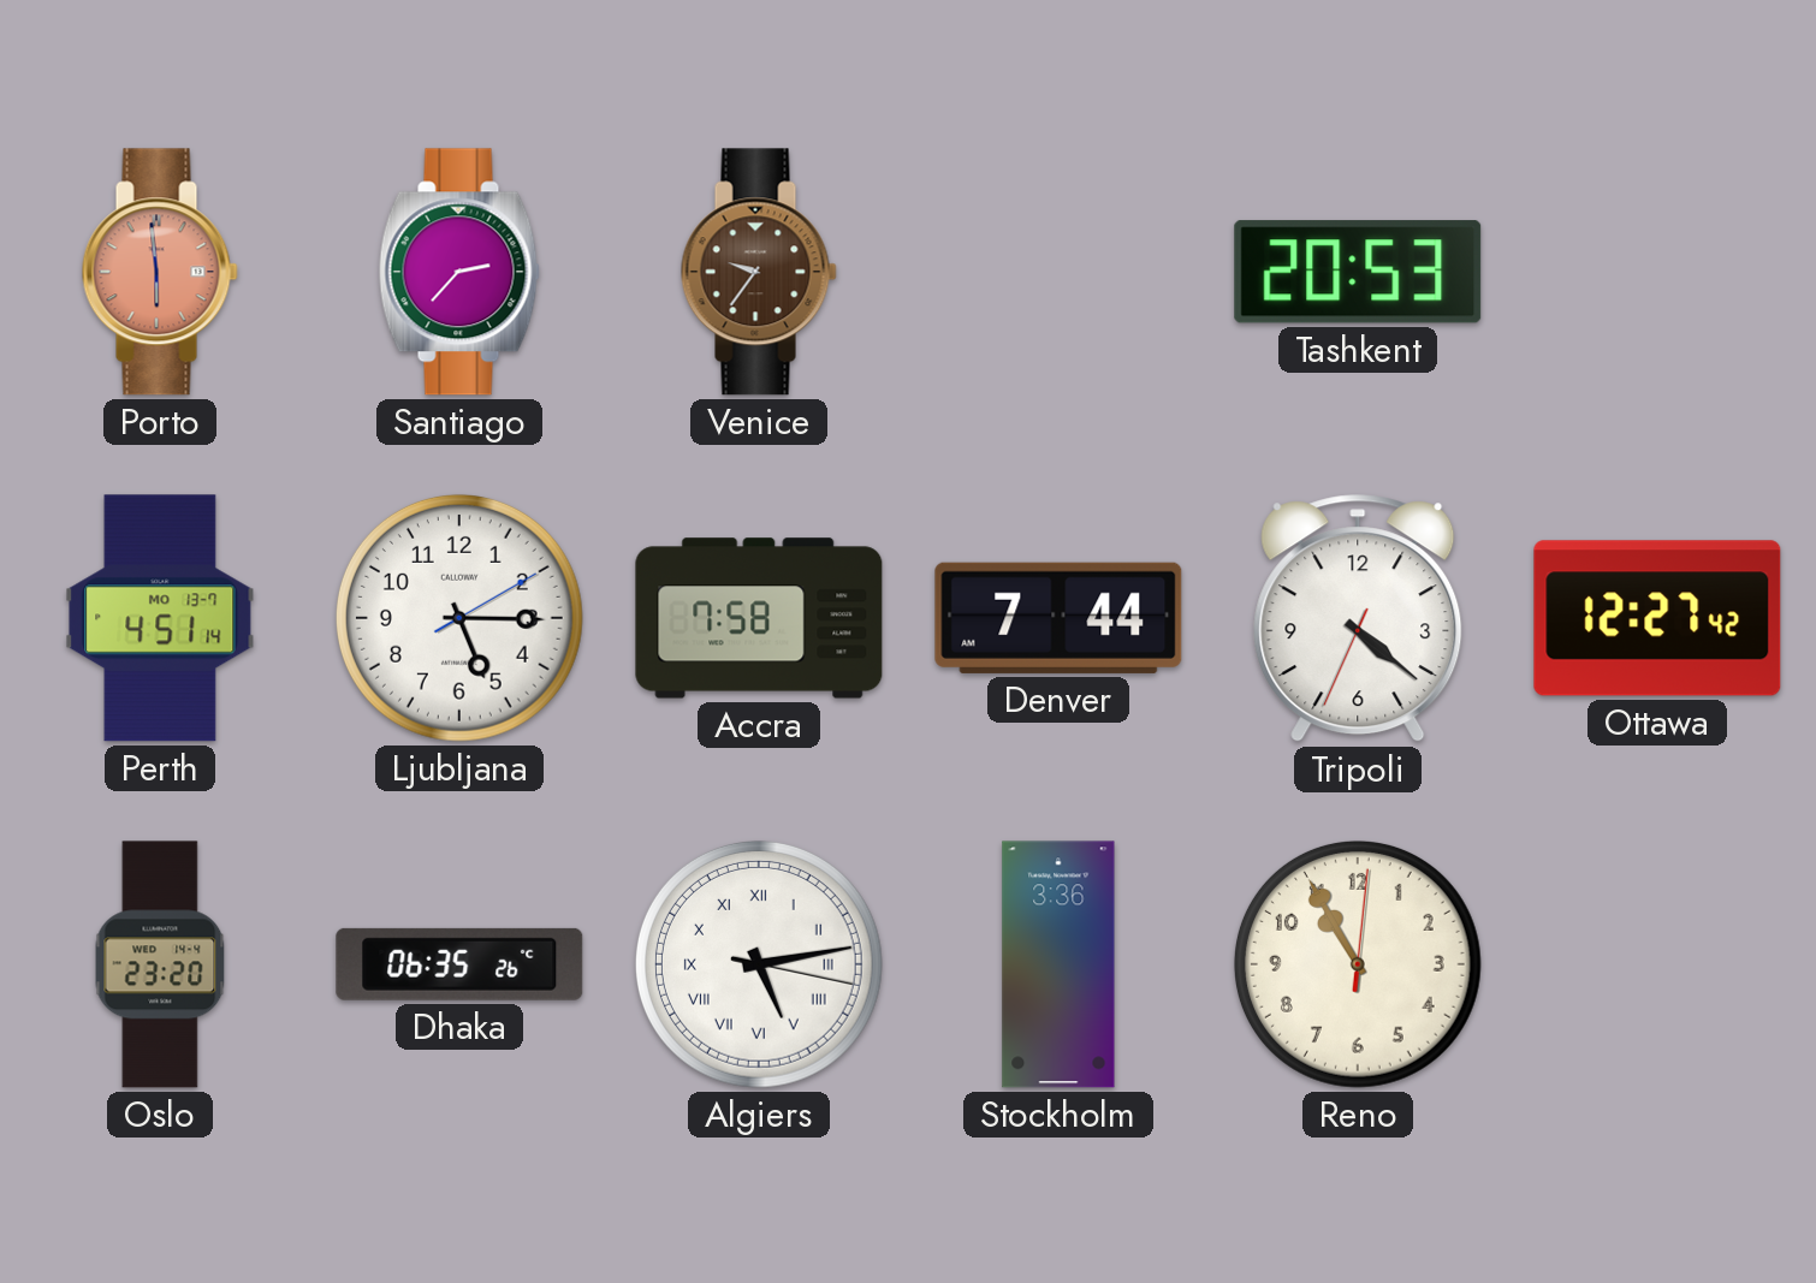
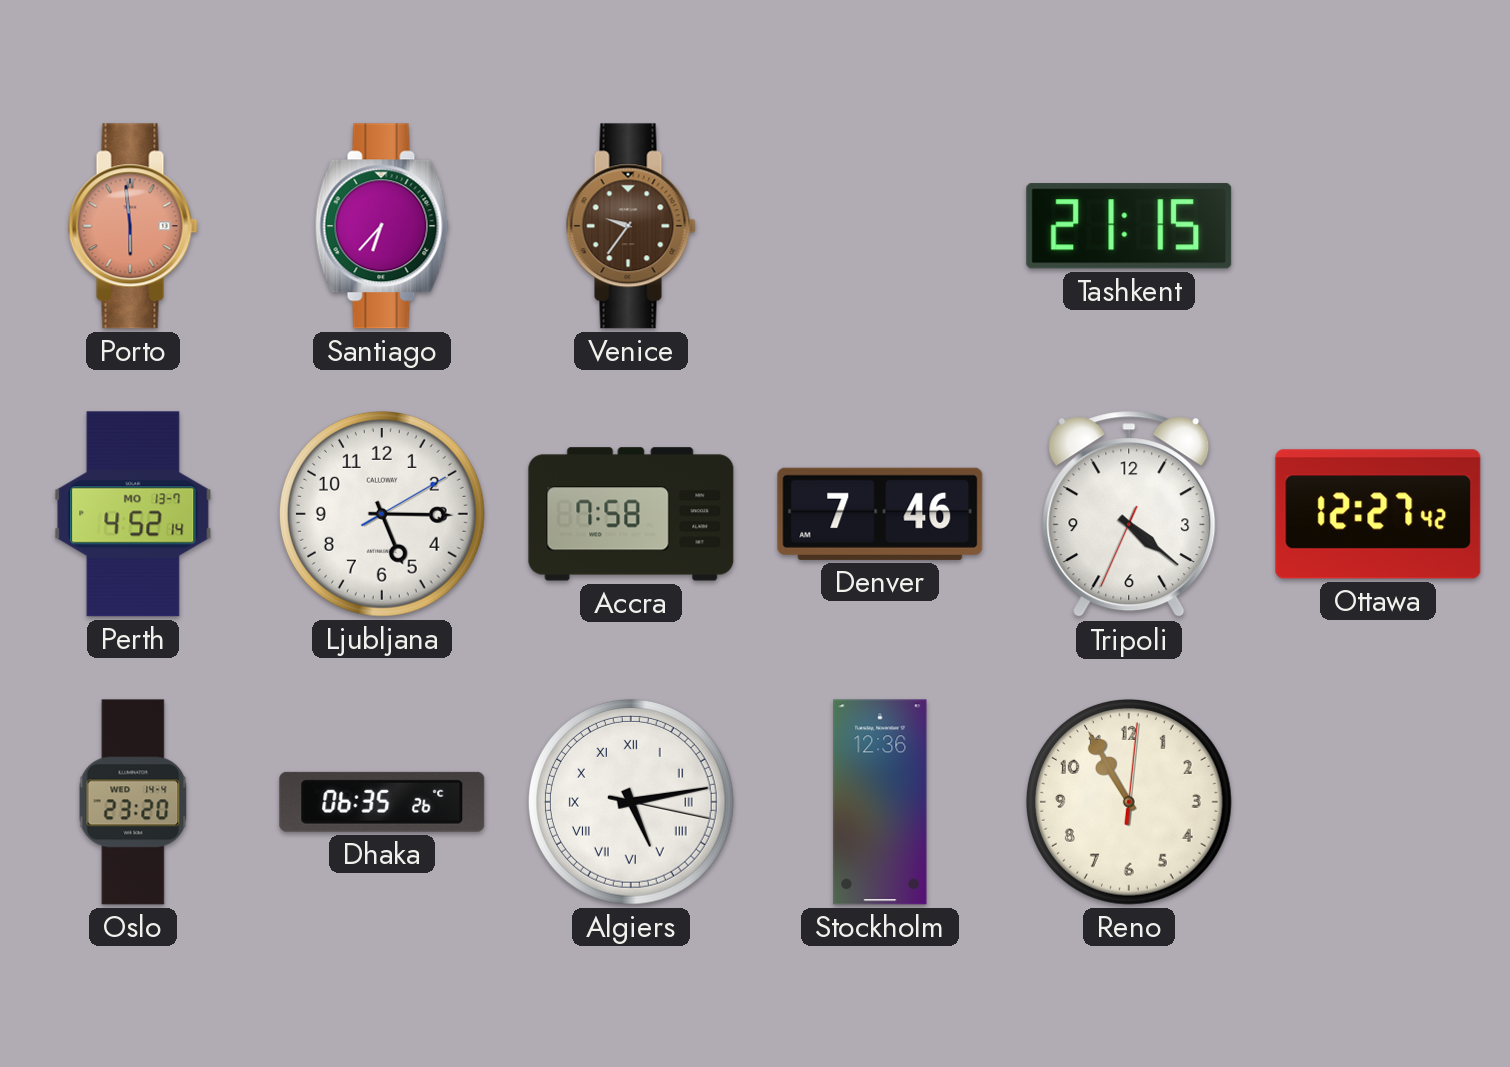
Santiago: 2:37 -> 6:37
Tashkent: 20:53 -> 21:15
Perth: 4:51 -> 4:52
Denver: 7:44 -> 7:46
Stockholm: 3:36 -> 12:36
